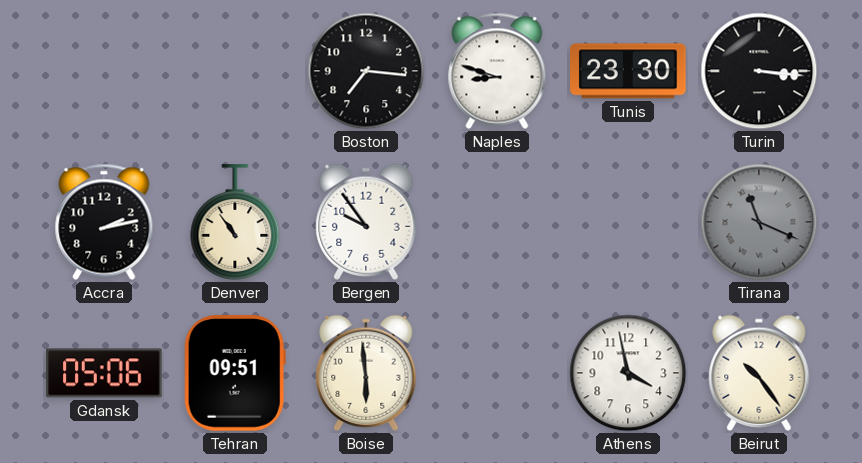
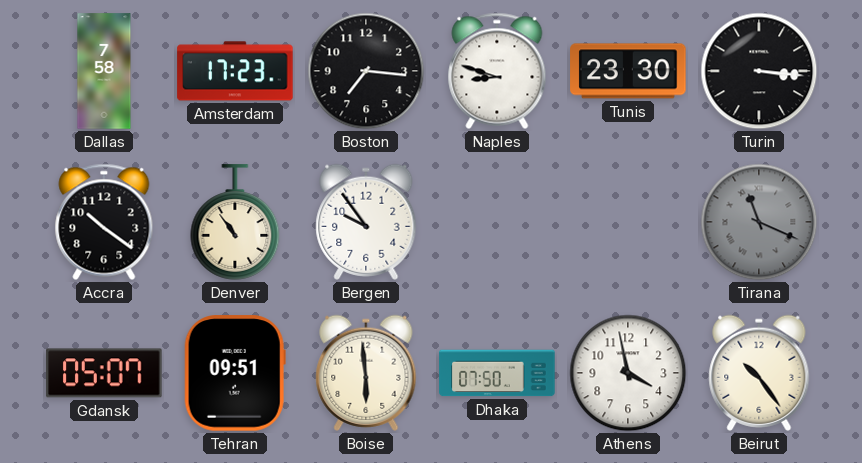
Dallas: none -> 7:58
Amsterdam: none -> 17:23
Accra: 2:13 -> 10:21
Gdansk: 05:06 -> 05:07
Dhaka: none -> 07:50
